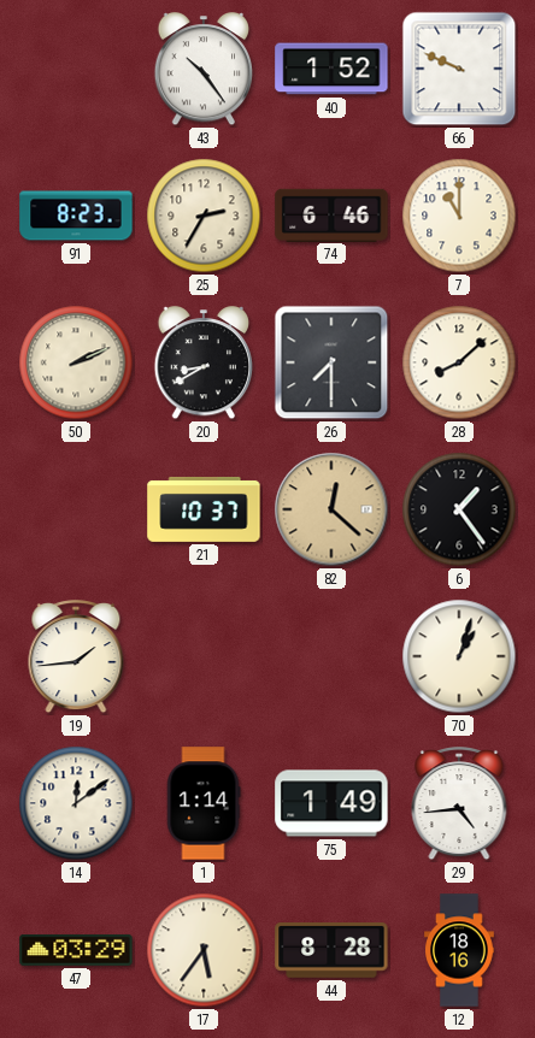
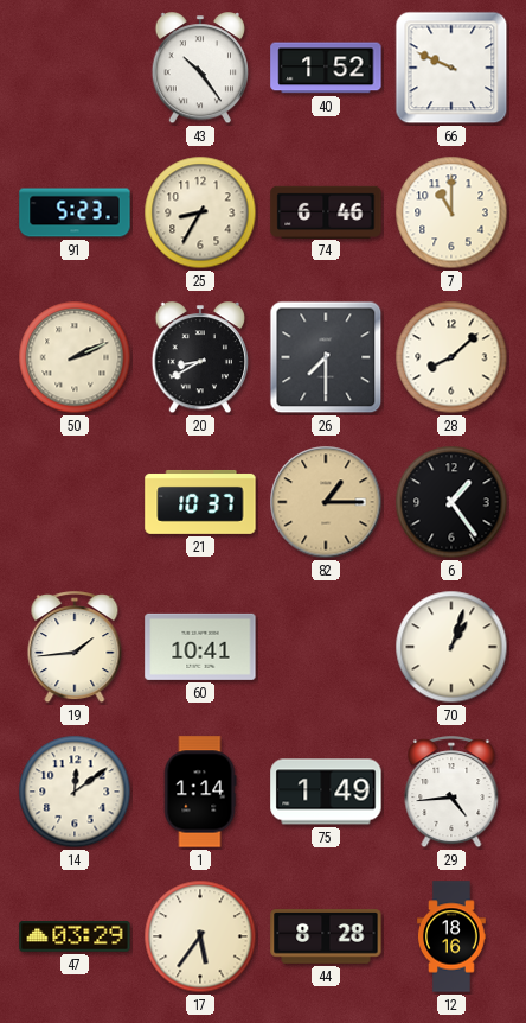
91: 8:23 -> 5:23
25: 2:35 -> 8:35
82: 12:22 -> 1:15
60: none -> 10:41
